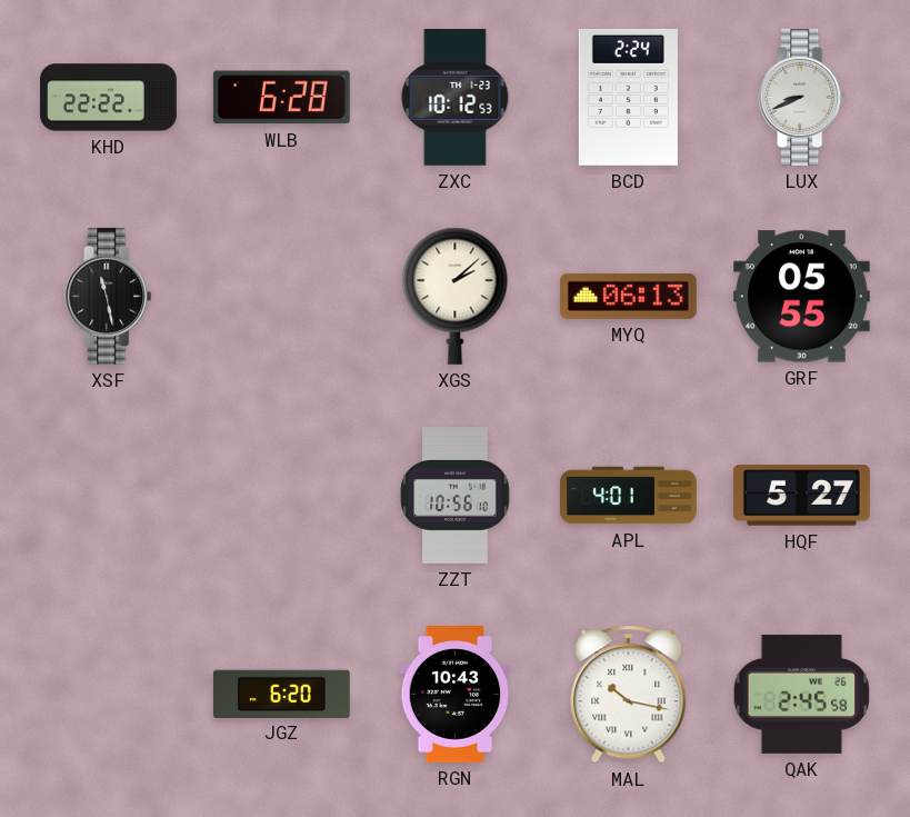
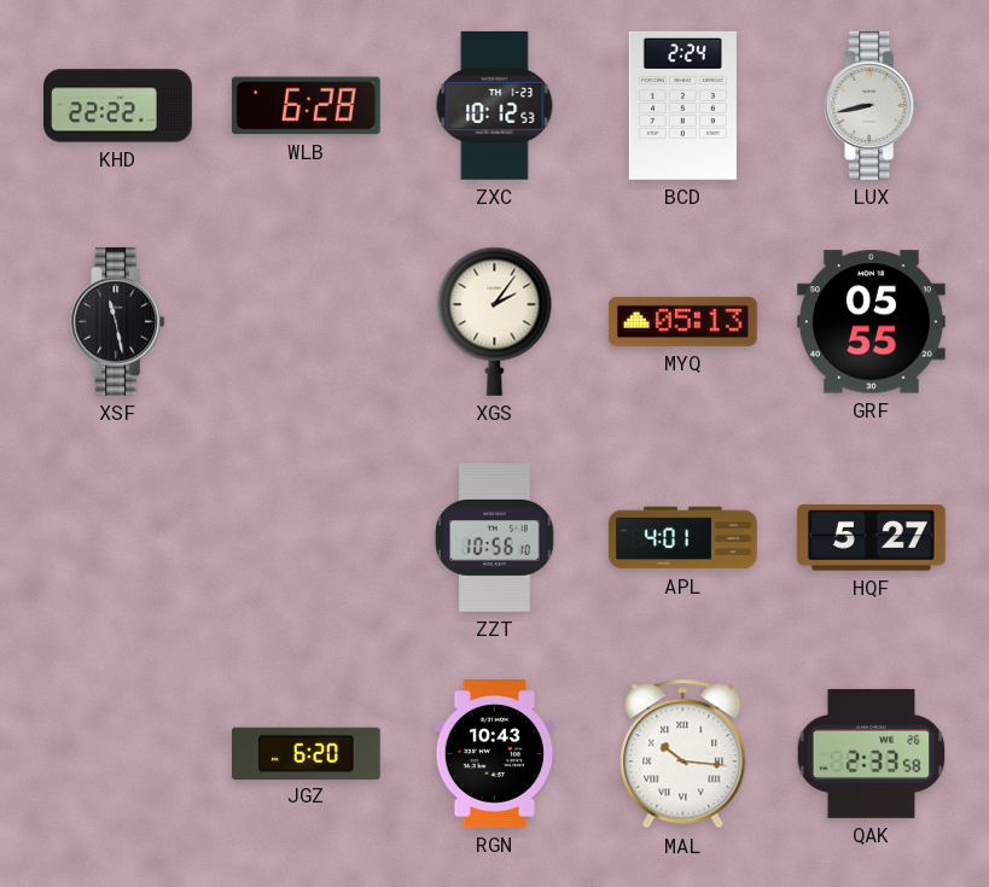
LUX: 8:41 -> 8:43
XGS: 2:08 -> 2:06
MYQ: 06:13 -> 05:13
MAL: 10:17 -> 10:16
QAK: 2:45 -> 2:33
